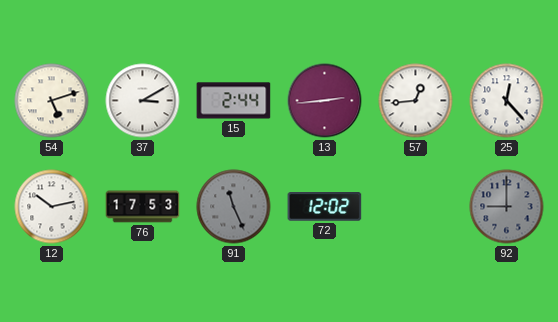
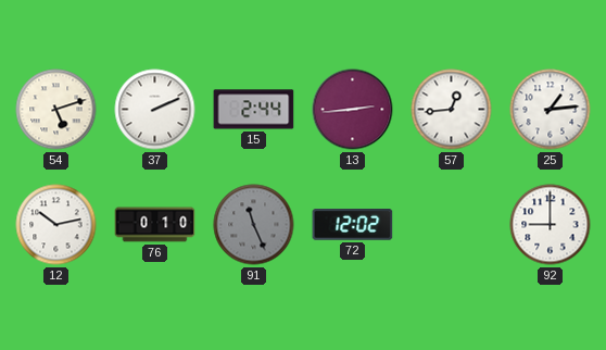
37: 3:10 -> 2:11
25: 12:23 -> 1:14
76: 17:53 -> 0:10
92 dial: grey -> white
